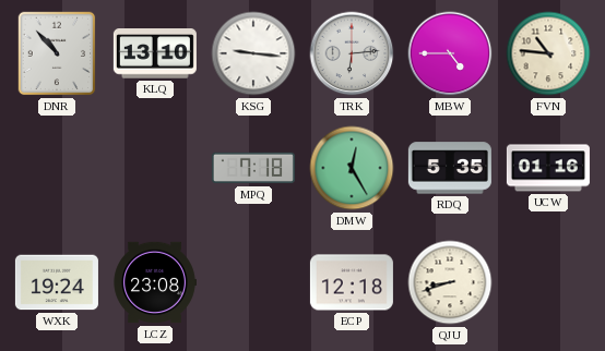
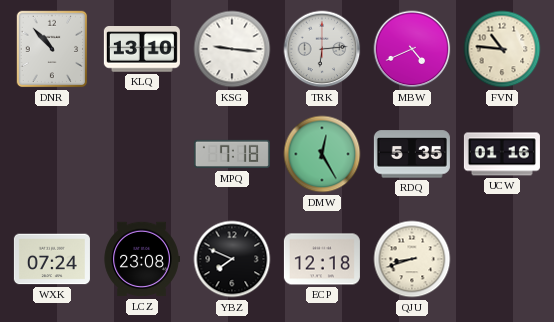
MBW: 4:45 -> 4:41
WXK: 19:24 -> 07:24
YBZ: none -> 7:49
